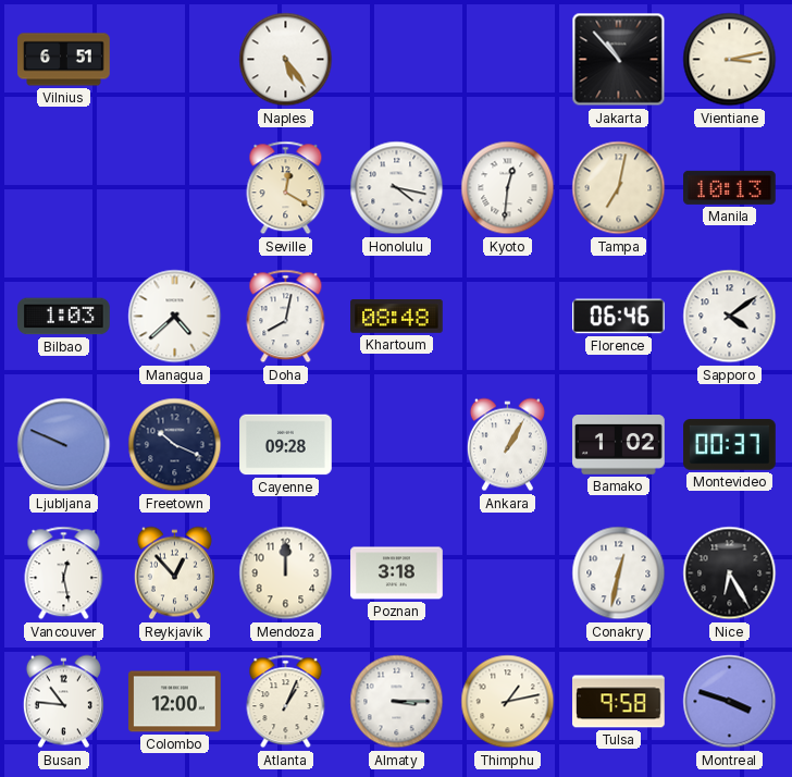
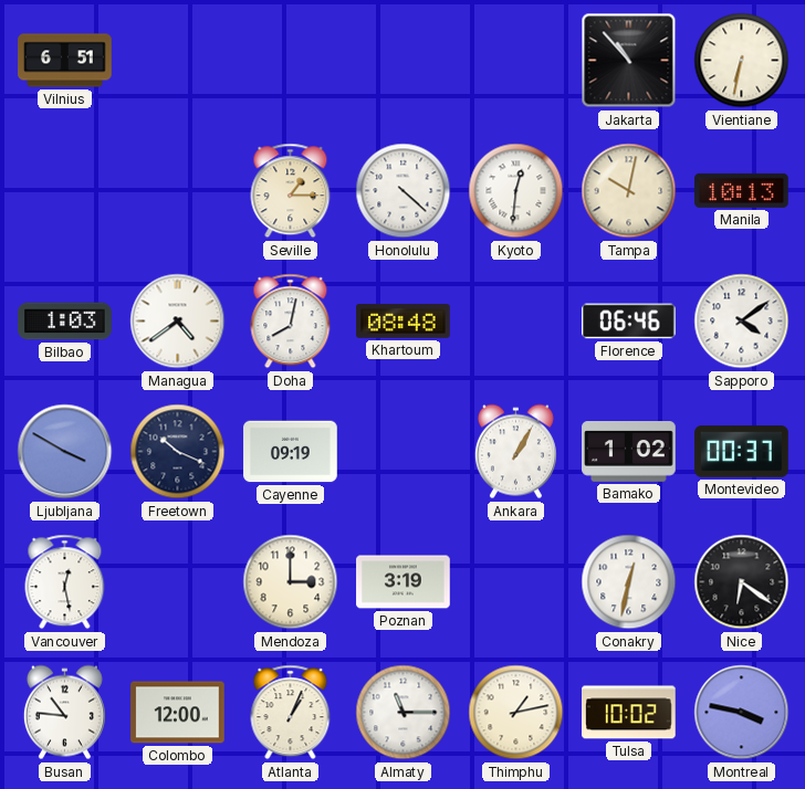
Naples: 5:24 -> none
Vientiane: 3:13 -> 6:32
Seville: 12:20 -> 1:15
Honolulu: 4:17 -> 4:22
Tampa: 7:02 -> 10:02
Managua: 4:38 -> 4:39
Ljubljana: 9:49 -> 3:50
Cayenne: 09:28 -> 09:19
Reykjavik: 12:53 -> none
Mendoza: 12:00 -> 3:00
Poznan: 3:18 -> 3:19
Nice: 6:25 -> 6:21
Almaty: 3:15 -> 11:15
Tulsa: 9:58 -> 10:02
Montreal: 3:48 -> 3:47
